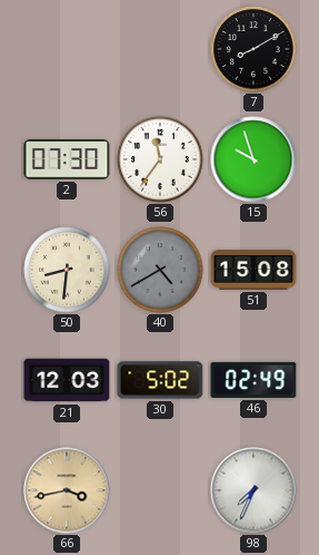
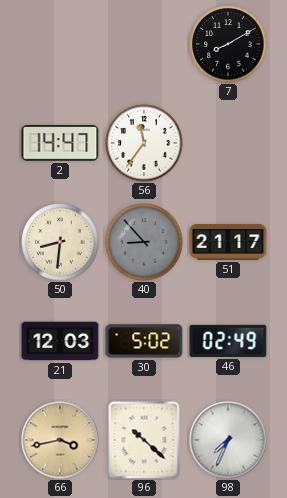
2: 07:30 -> 14:47
15: 9:57 -> none
40: 4:40 -> 8:53
51: 15:08 -> 21:17
96: none -> 10:22
